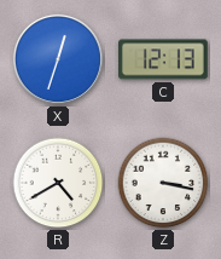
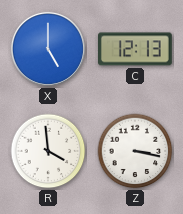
X: 12:33 -> 5:00
R: 4:40 -> 3:59
